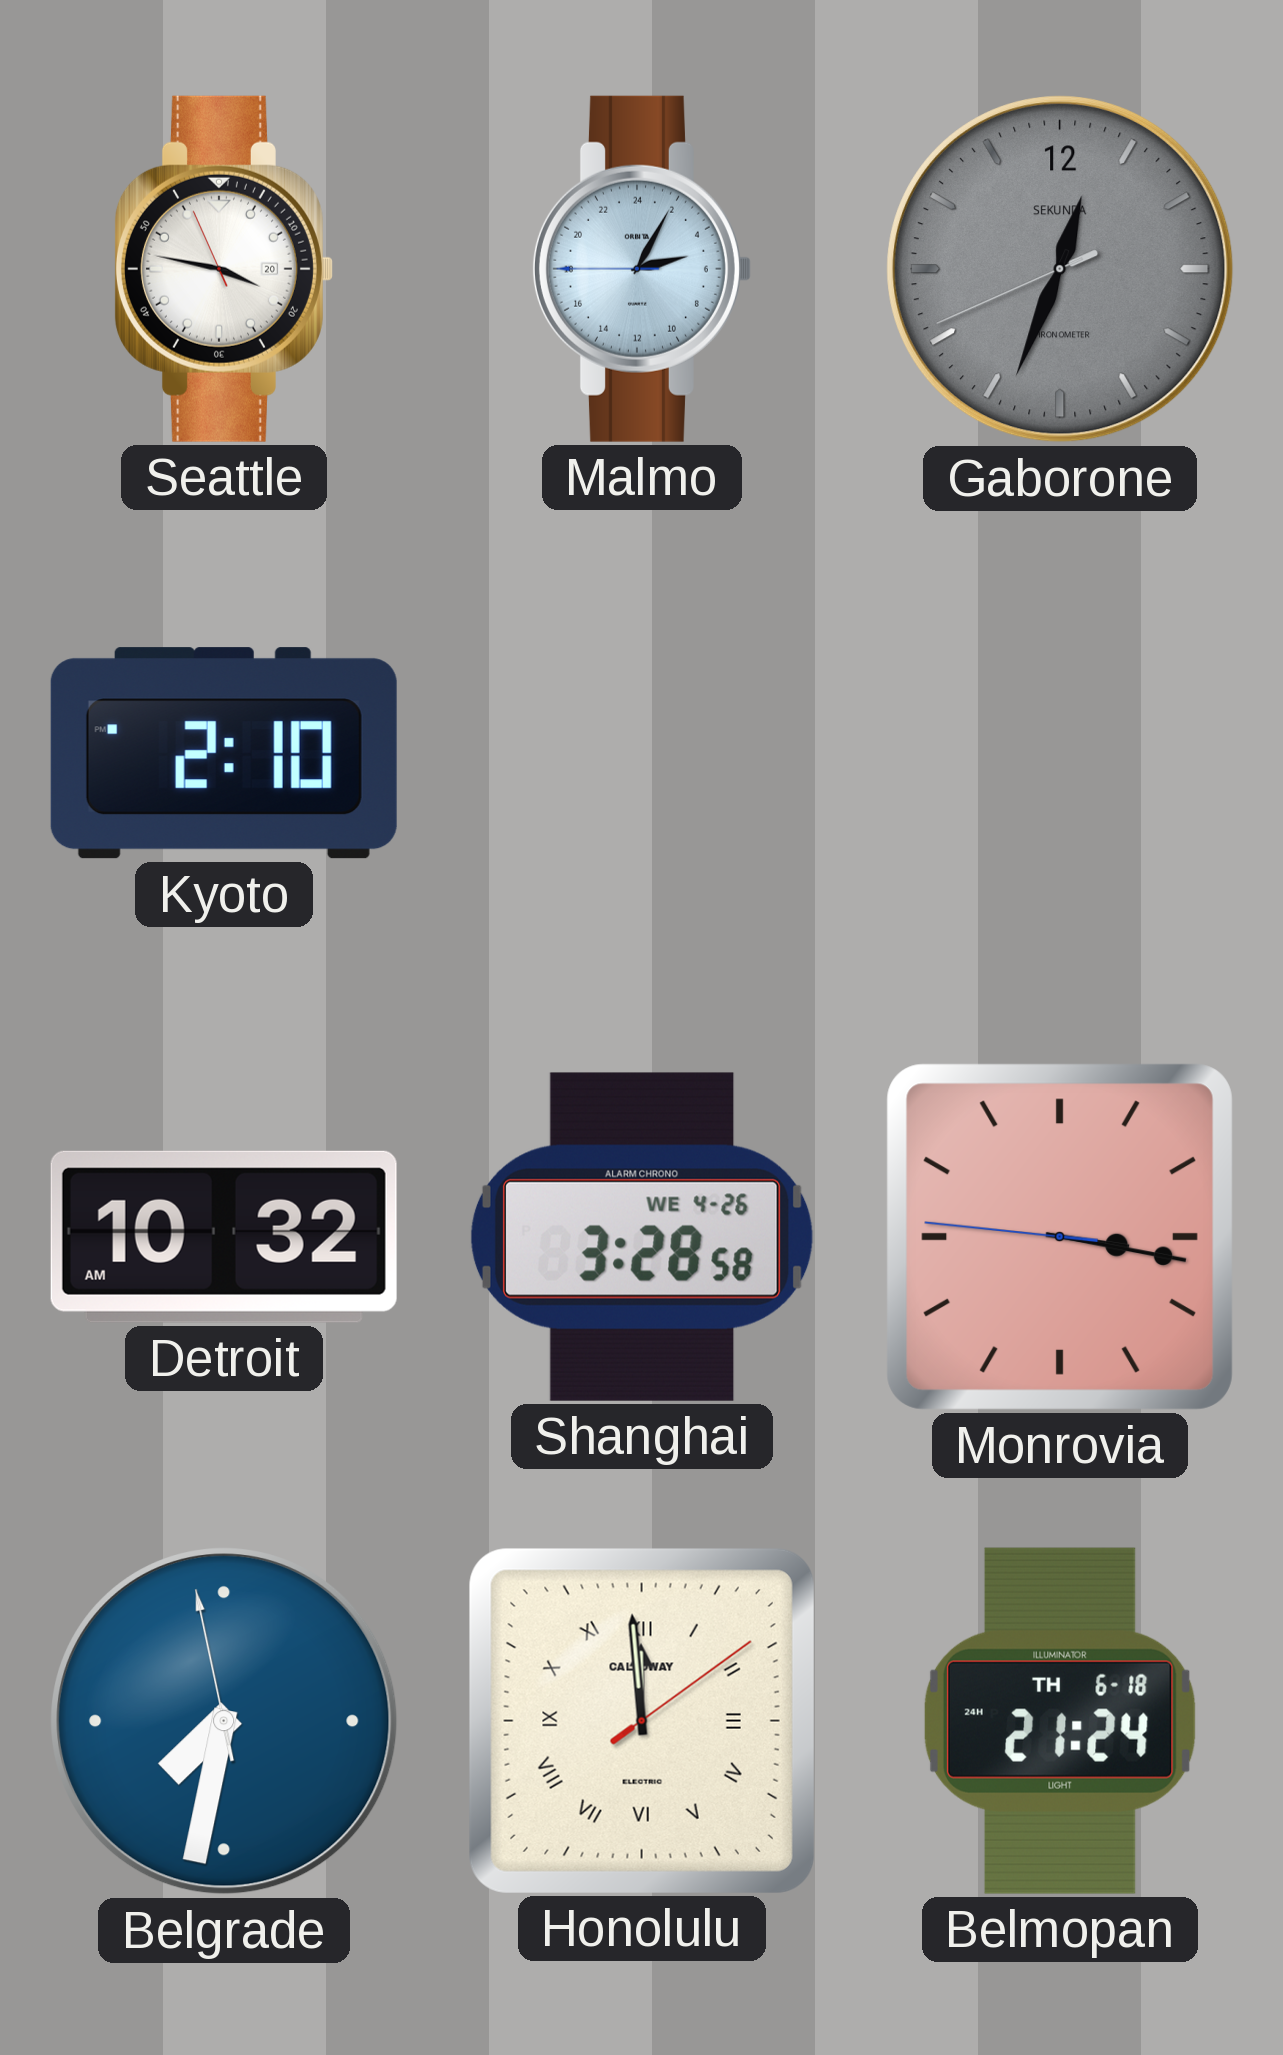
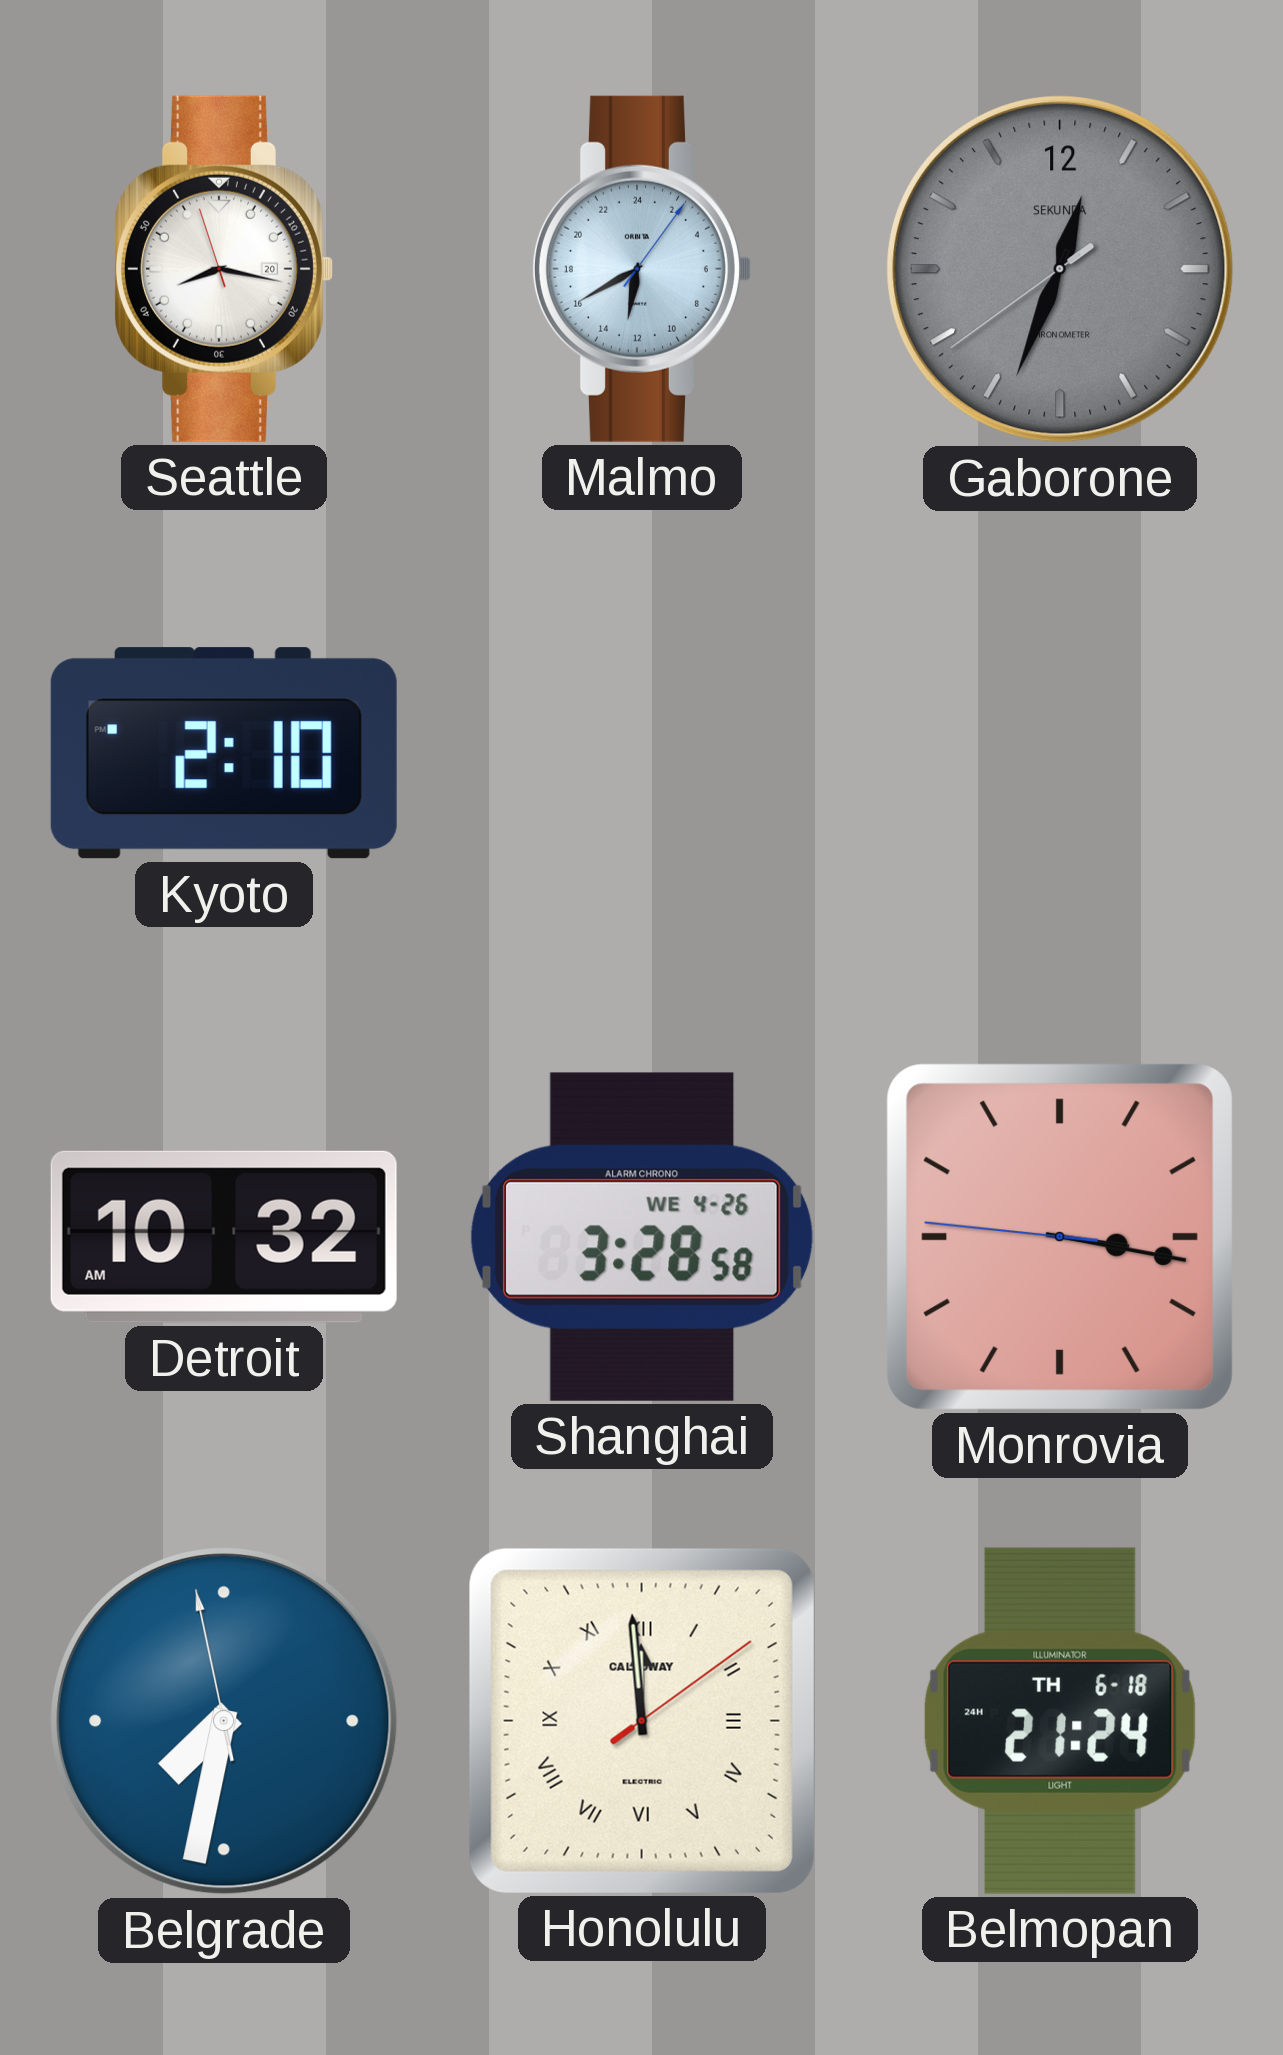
Seattle: 3:46 -> 8:16
Malmo: 5:04 -> 12:40
Gaborone: 12:33:41 -> 12:33:39
